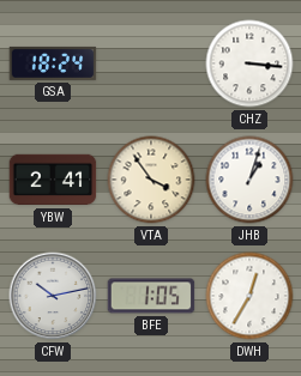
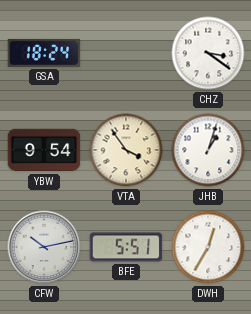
CHZ: 3:16 -> 3:21
YBW: 2:41 -> 9:54
BFE: 1:05 -> 5:51
